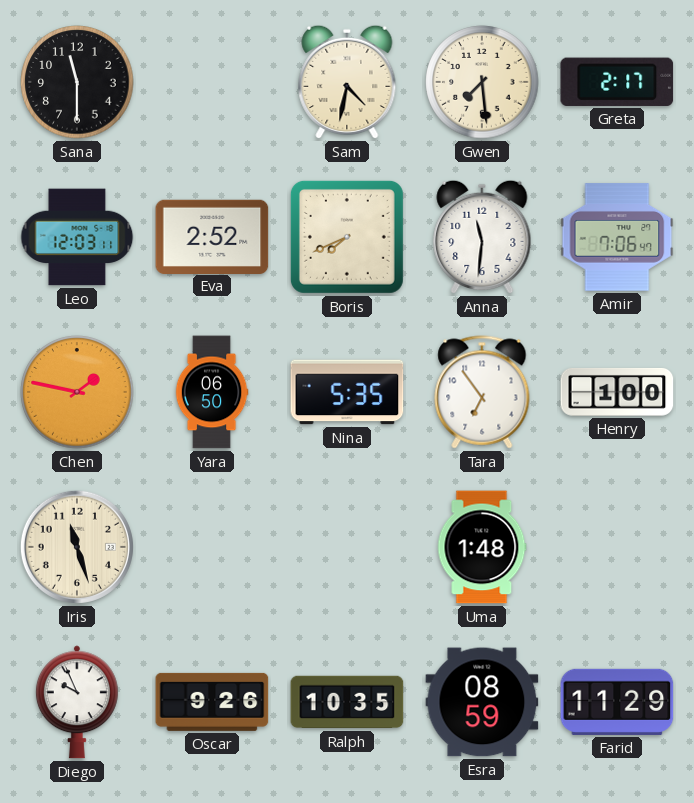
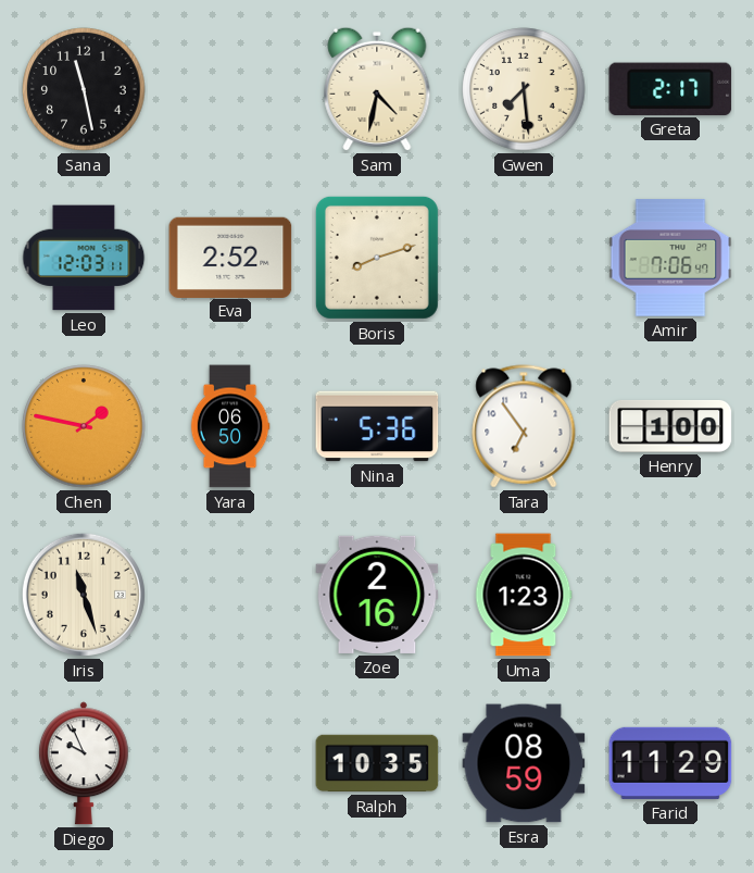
Sana: 11:30 -> 11:28
Boris: 7:41 -> 8:12
Anna: 11:31 -> none
Nina: 5:35 -> 5:36
Zoe: none -> 2:16
Uma: 1:48 -> 1:23
Oscar: 9:26 -> none
